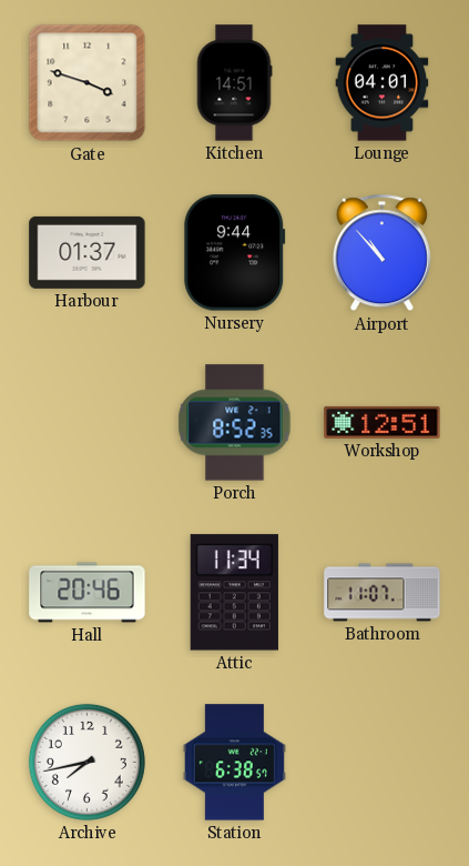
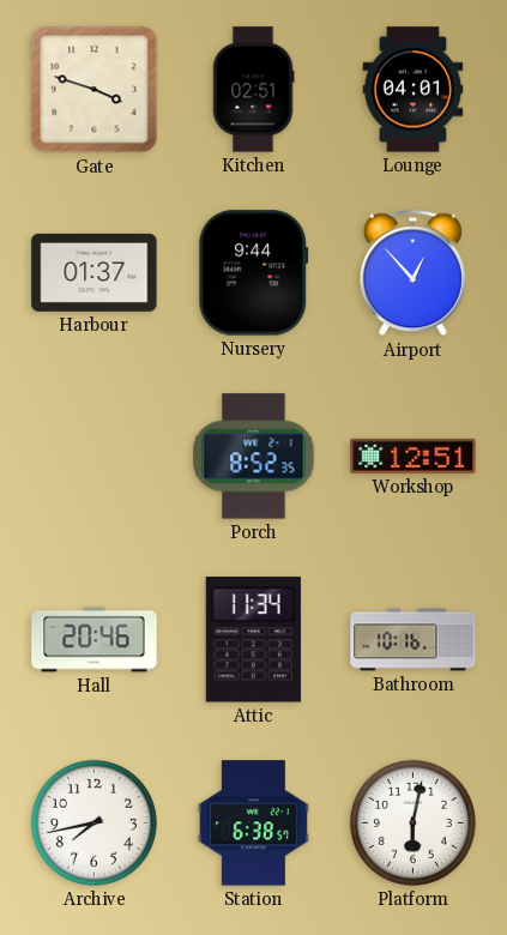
Kitchen: 14:51 -> 02:51
Airport: 10:53 -> 12:53
Bathroom: 11:07 -> 10:16
Platform: none -> 6:02
